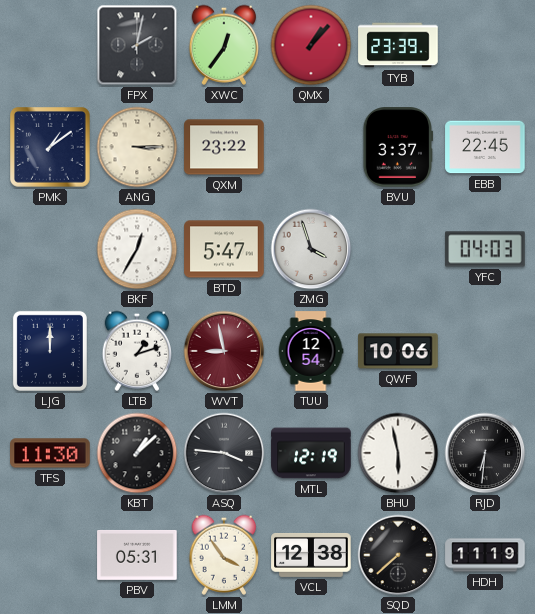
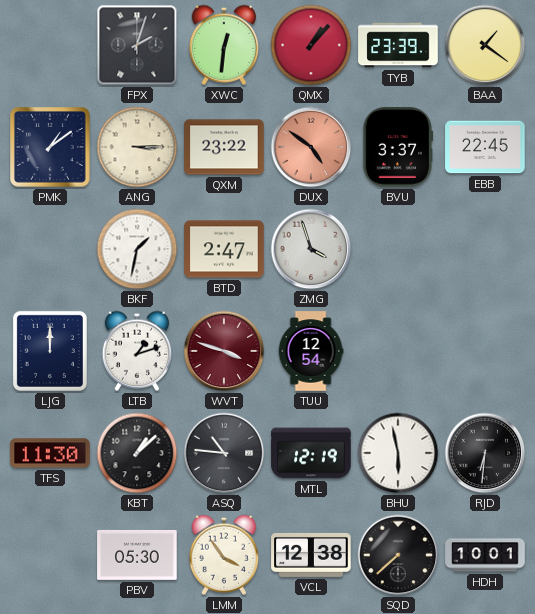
FPX: 2:02 -> 2:03
XWC: 12:36 -> 12:31
BAA: none -> 1:21
DUX: none -> 4:51
BKF: 12:35 -> 1:32
BTD: 5:47 -> 2:47
YFC: 04:03 -> none
WVT: 8:58 -> 3:48
QWF: 10:06 -> none
ASQ: 3:46 -> 10:46
PBV: 05:31 -> 05:30
HDH: 11:19 -> 10:01
